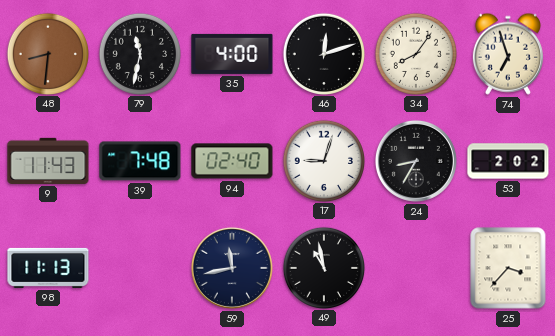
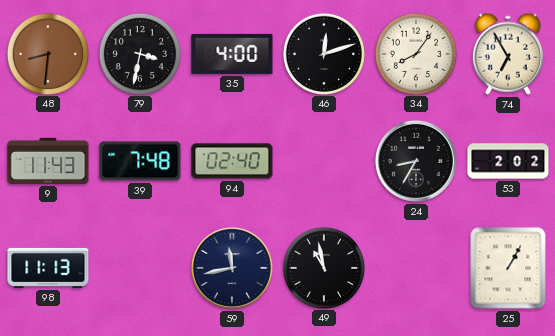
79: 11:32 -> 3:32
74: 6:57 -> 6:55
17: 9:03 -> none
25: 3:37 -> 1:05
